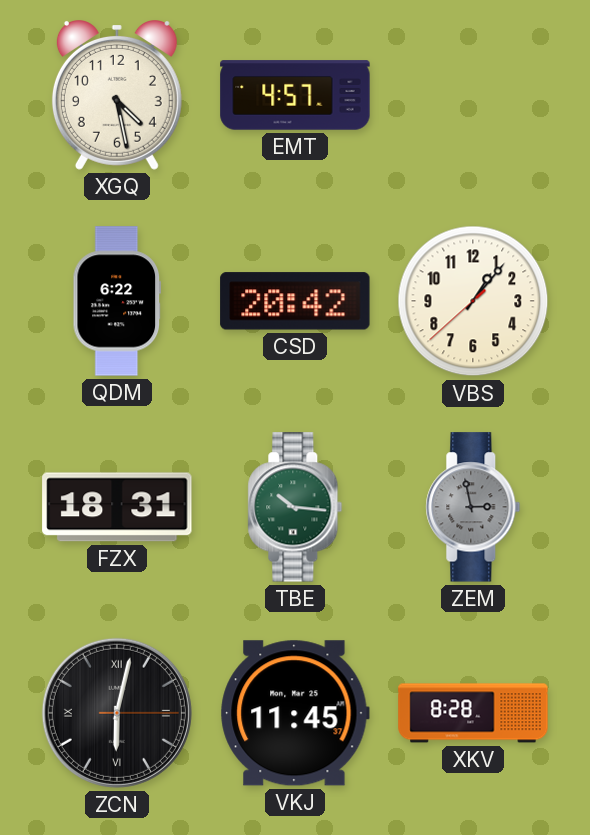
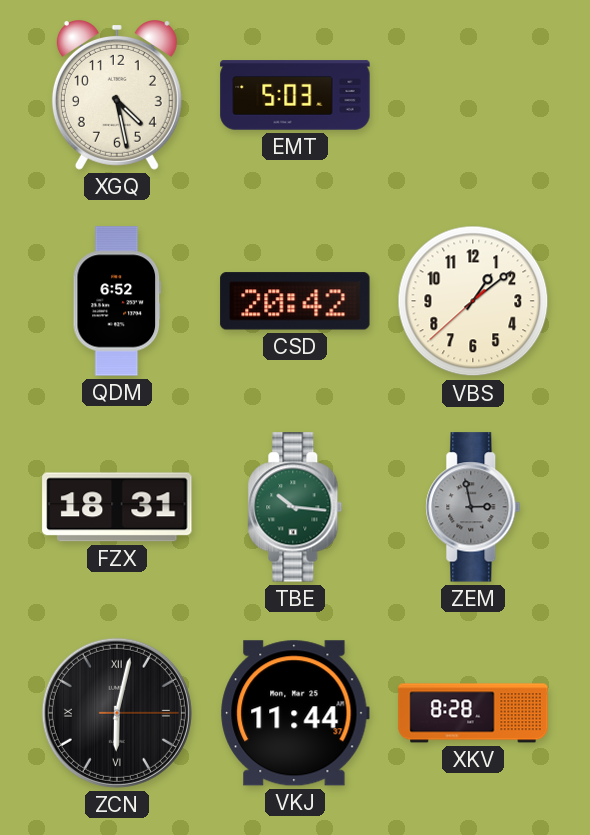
EMT: 4:57 -> 5:03
QDM: 6:22 -> 6:52
VBS: 1:06 -> 1:08
VKJ: 11:45 -> 11:44
